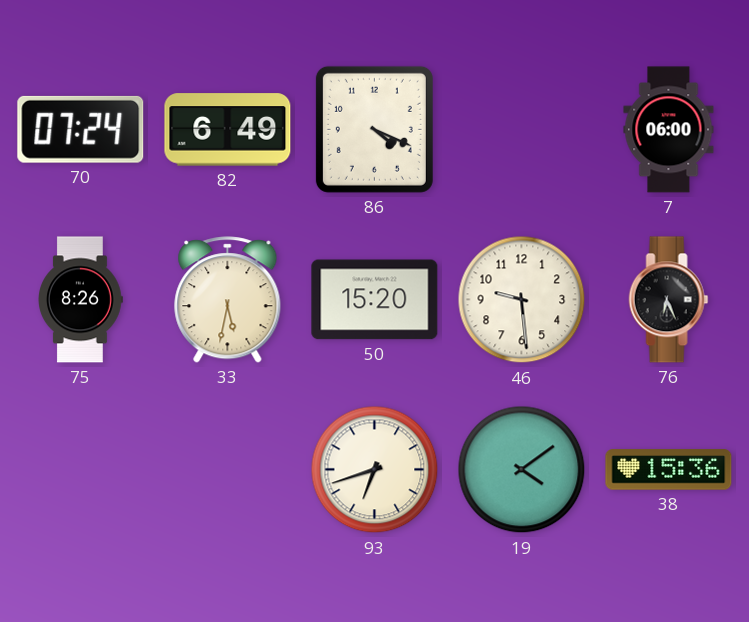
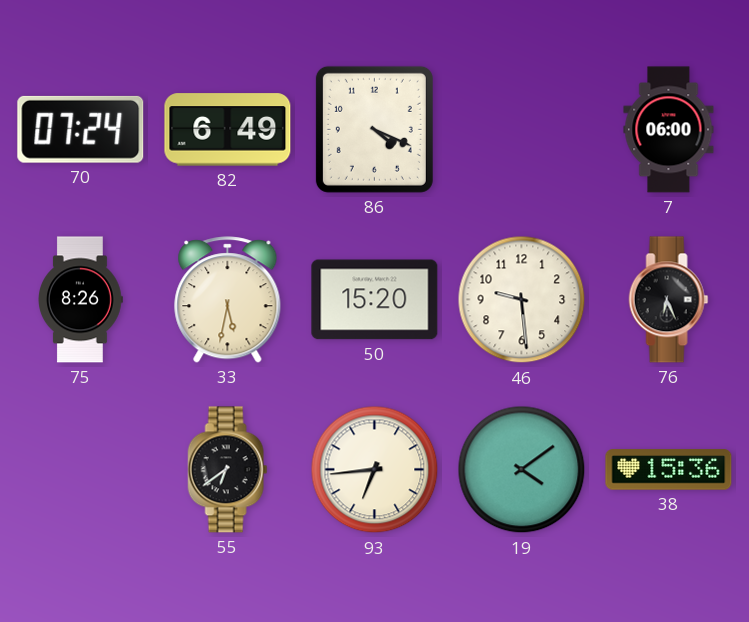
55: none -> 6:39
93: 6:42 -> 6:44
